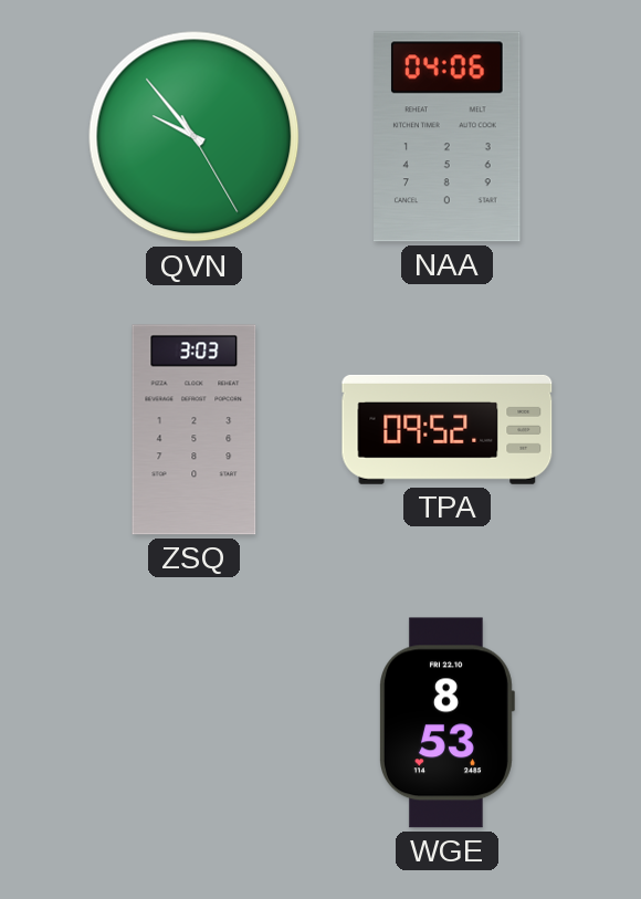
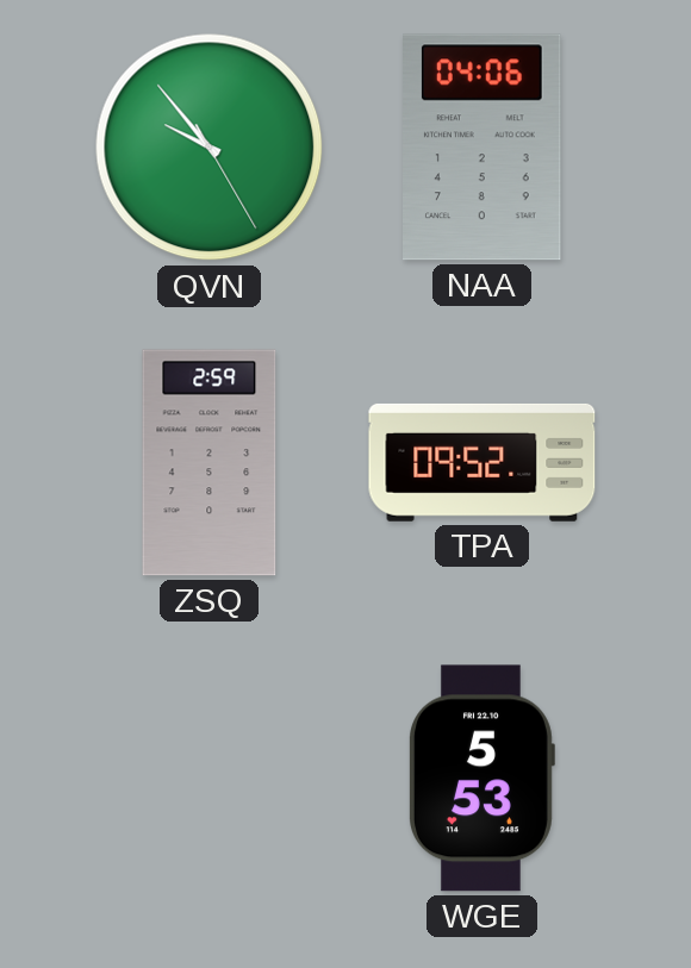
ZSQ: 3:03 -> 2:59
WGE: 8:53 -> 5:53
